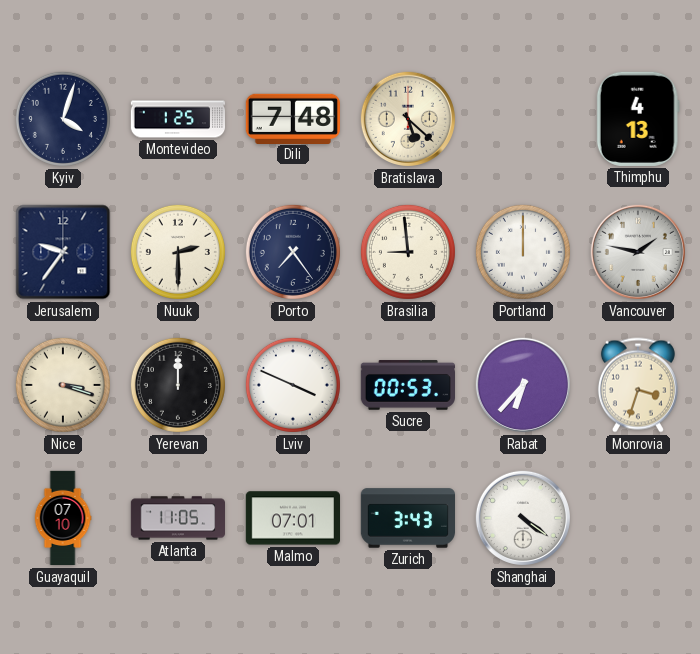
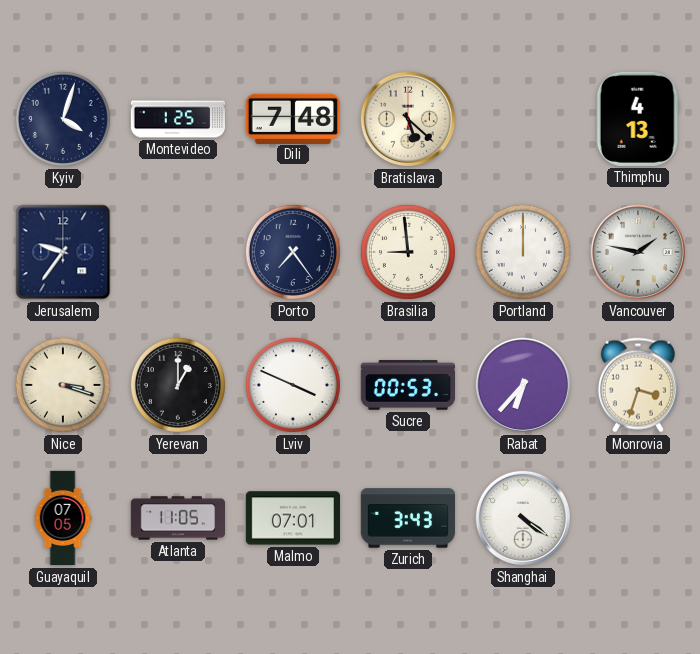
Nuuk: 2:30 -> none
Yerevan: 12:00 -> 1:00
Guayaquil: 07:10 -> 07:05
